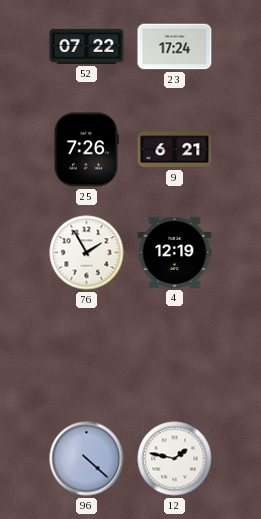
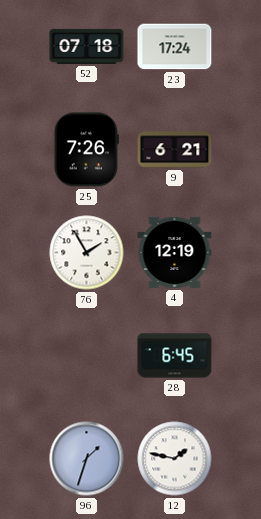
52: 07:22 -> 07:18
28: none -> 6:45
96: 4:22 -> 1:33
